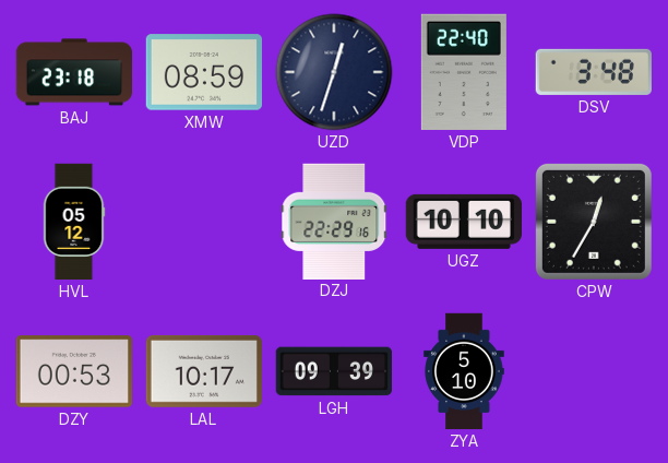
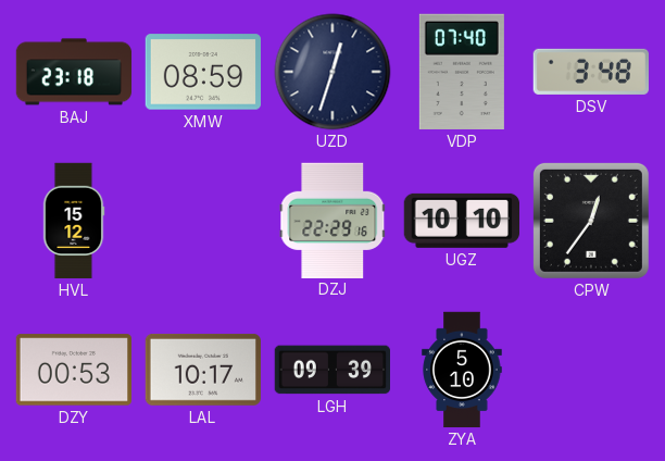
VDP: 22:40 -> 07:40
HVL: 05:12 -> 15:12
CPW: 12:35 -> 12:36
